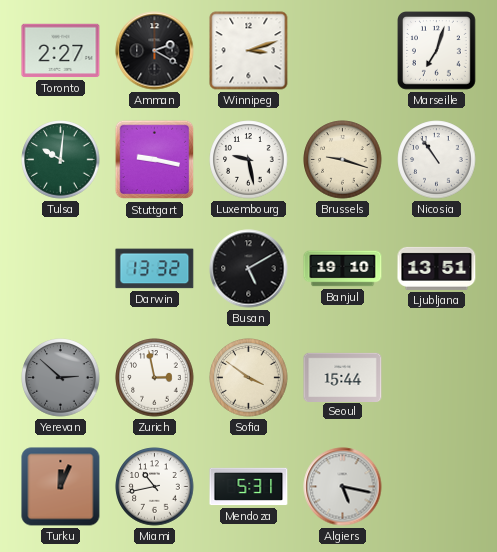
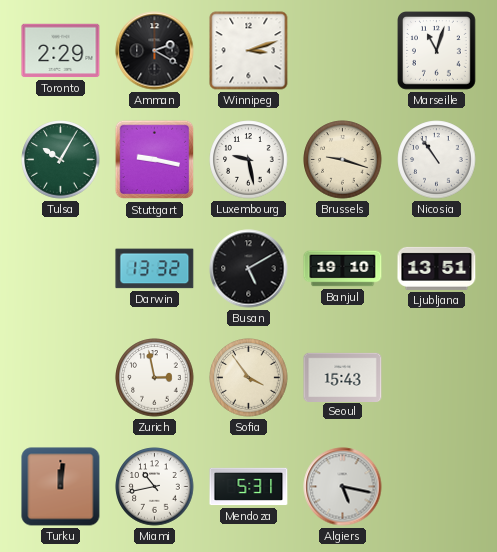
Toronto: 2:27 -> 2:29
Marseille: 7:03 -> 11:03
Tulsa: 10:01 -> 10:05
Yerevan: 2:52 -> none
Sofia: 3:51 -> 3:54
Seoul: 15:44 -> 15:43
Turku: 12:04 -> 12:01
